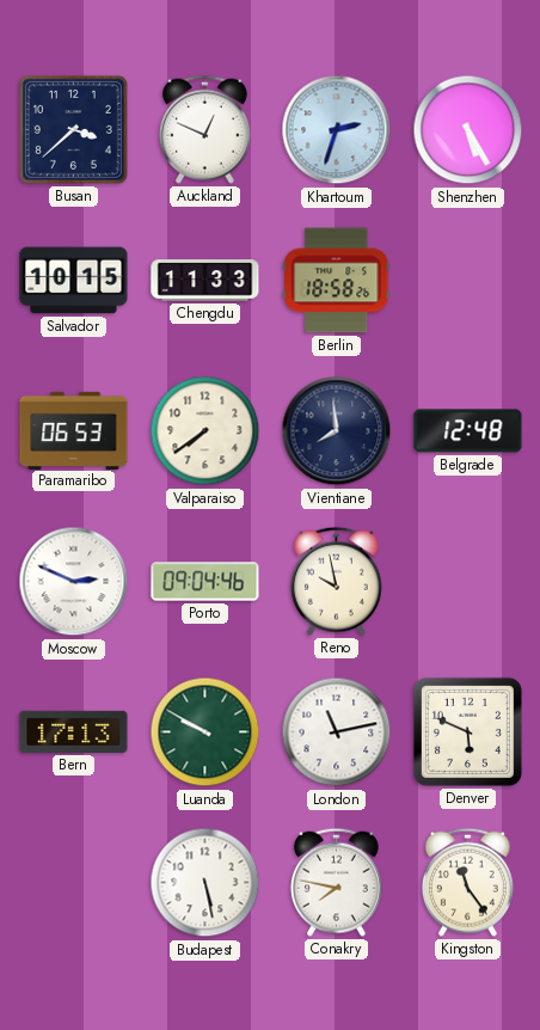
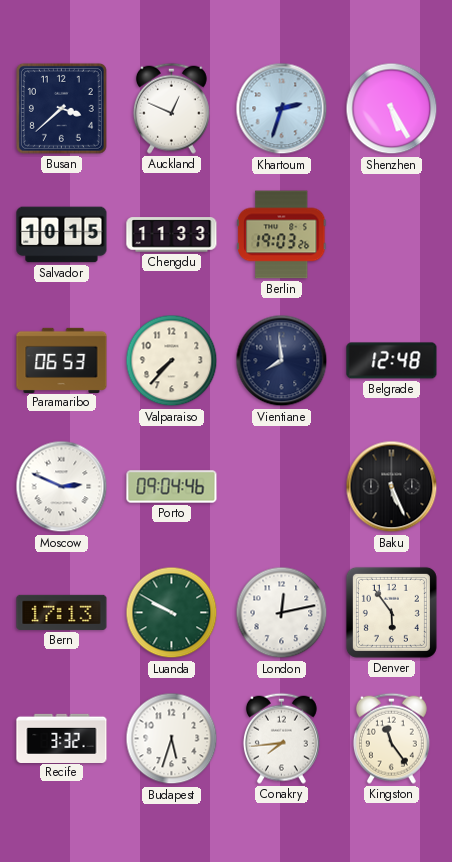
Berlin: 18:58 -> 19:03
Valparaiso: 7:39 -> 7:37
Reno: 9:58 -> none
Baku: none -> 5:26
London: 11:13 -> 12:13
Denver: 5:49 -> 5:54
Recife: none -> 3:32
Budapest: 5:28 -> 5:33
Conakry: 7:47 -> 7:44
